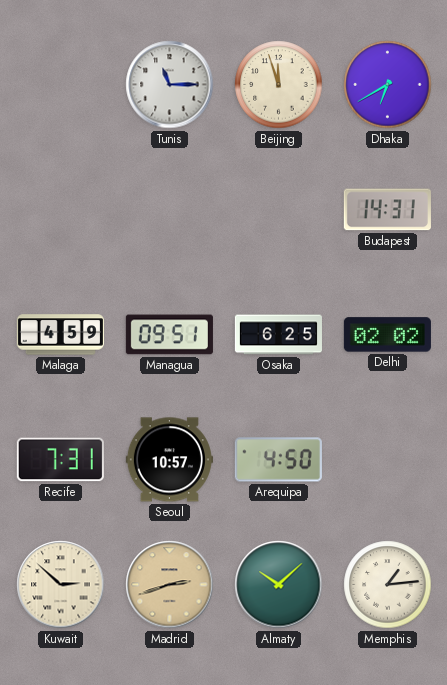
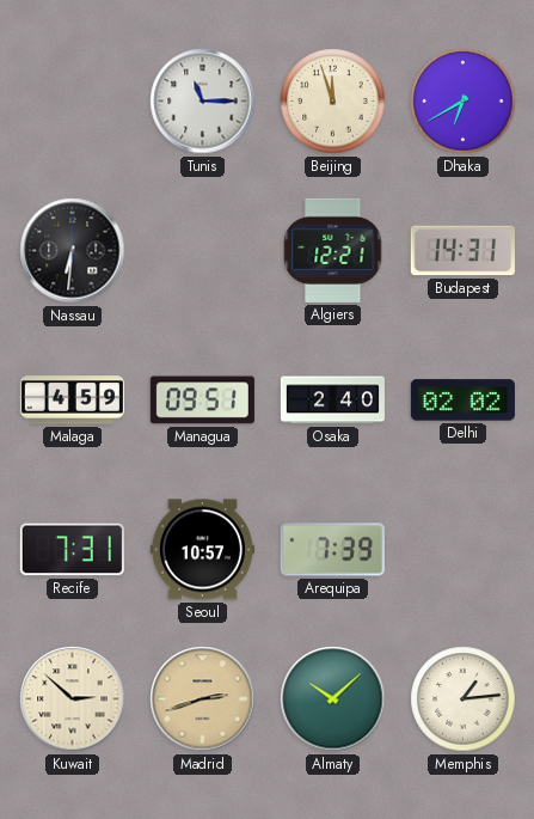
Nassau: none -> 6:31
Algiers: none -> 12:21
Osaka: 6:25 -> 2:40
Arequipa: 4:50 -> 7:39
